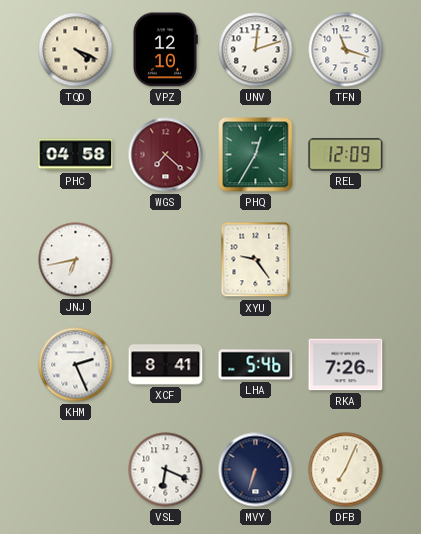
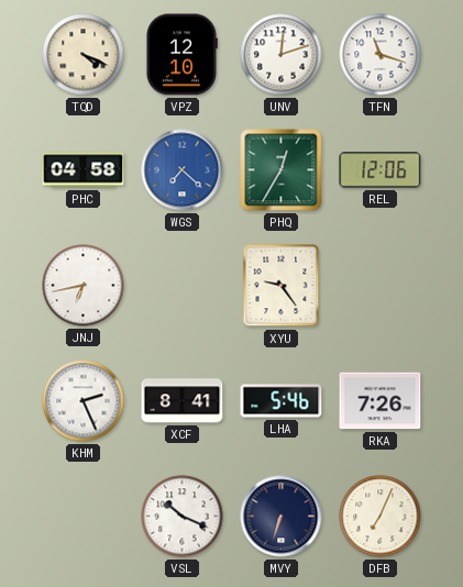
WGS dial: burgundy -> blue
REL: 12:09 -> 12:06
VSL: 6:19 -> 10:19
